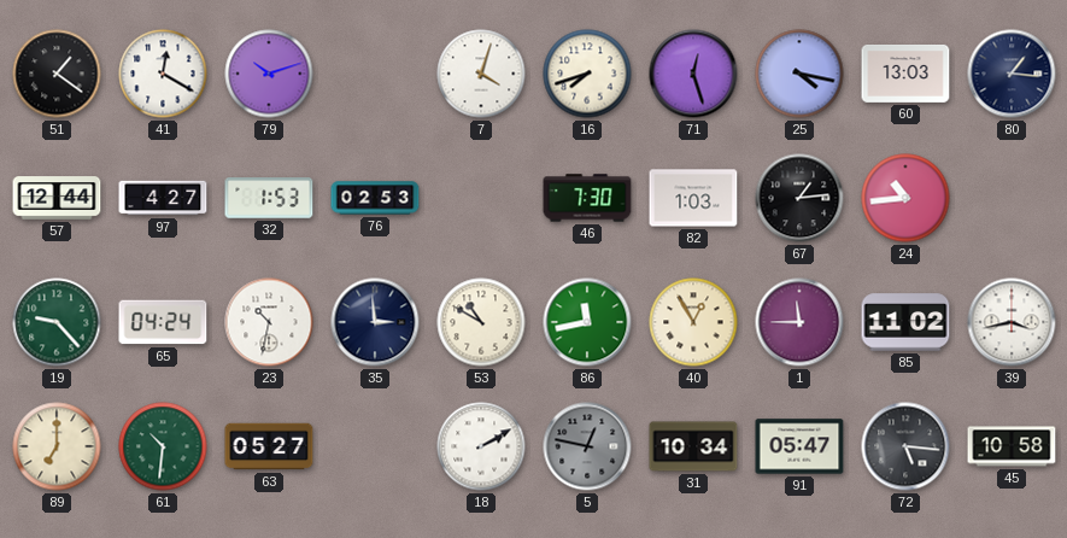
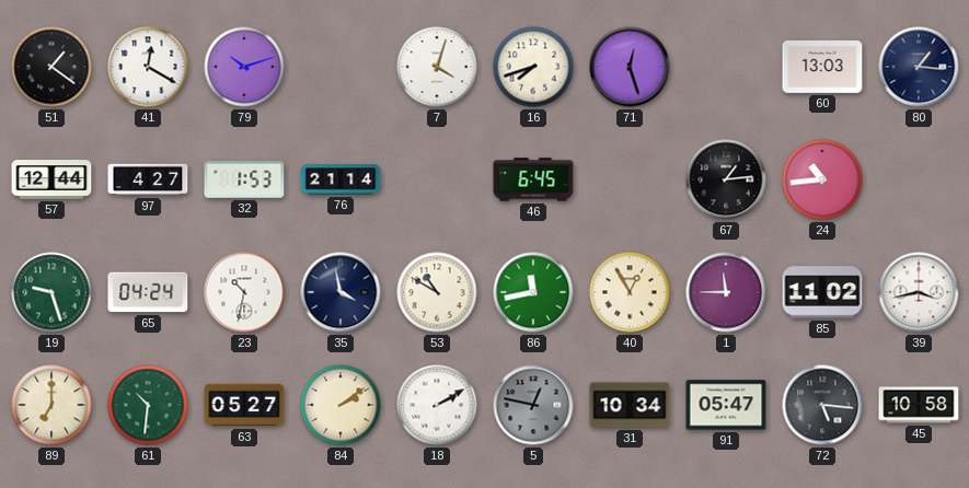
25: 4:17 -> none
76: 02:53 -> 21:14
46: 7:30 -> 6:45
82: 1:03 -> none
19: 9:23 -> 9:27
35: 2:59 -> 3:58
84: none -> 2:09
